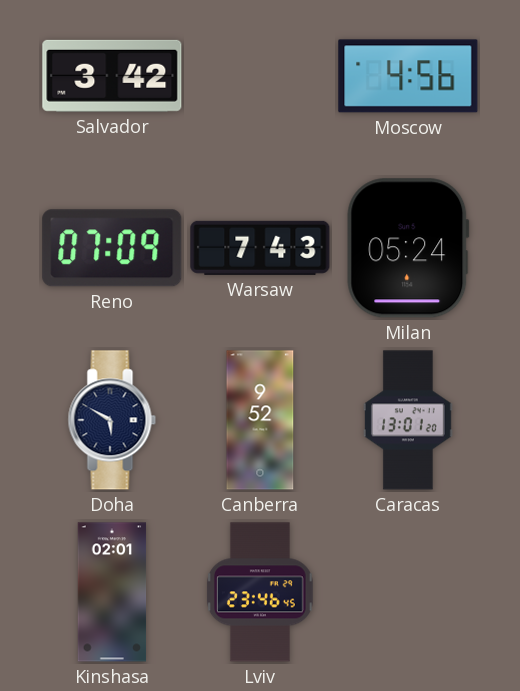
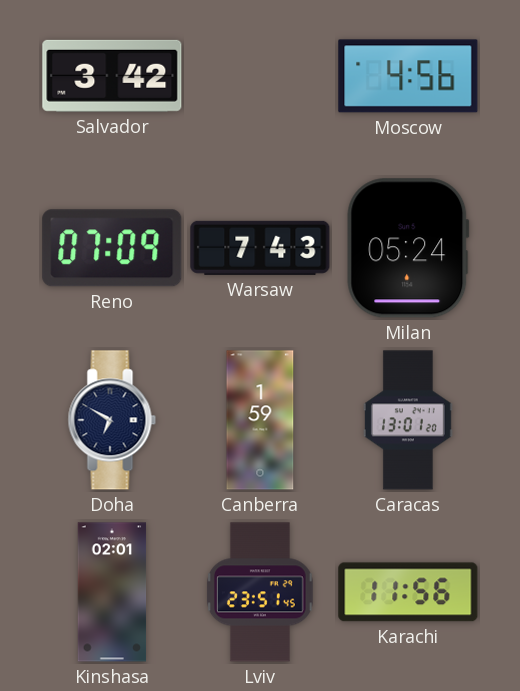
Doha: 5:50 -> 6:50
Canberra: 9:52 -> 1:59
Lviv: 23:46 -> 23:51
Karachi: none -> 11:56
